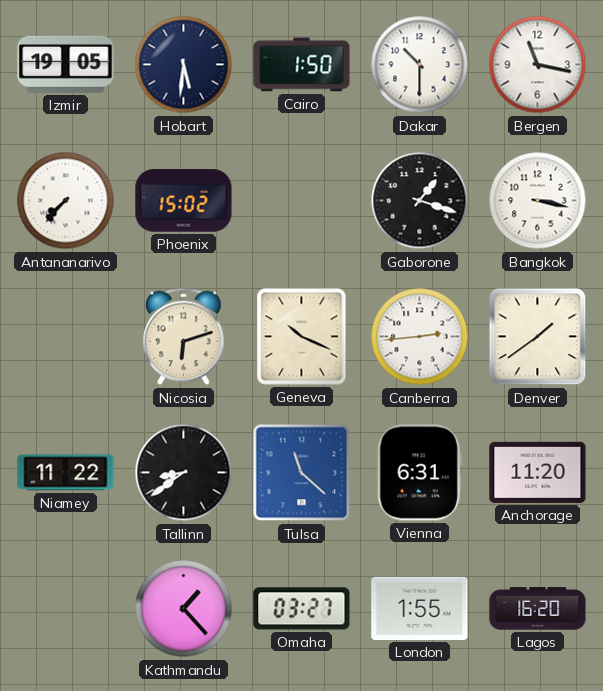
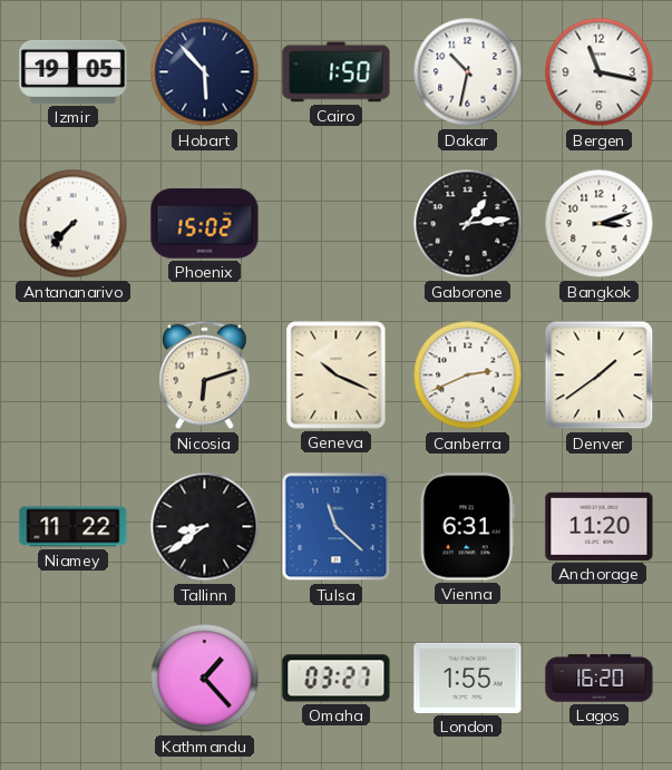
Hobart: 5:31 -> 5:53
Dakar: 10:30 -> 10:32
Gaborone: 1:18 -> 1:14
Bangkok: 3:17 -> 3:12
Canberra: 2:44 -> 2:41
